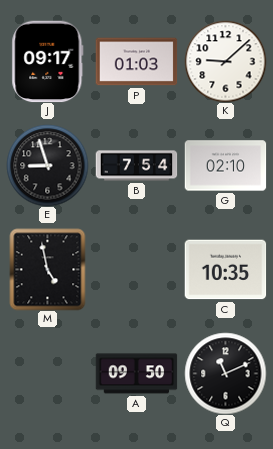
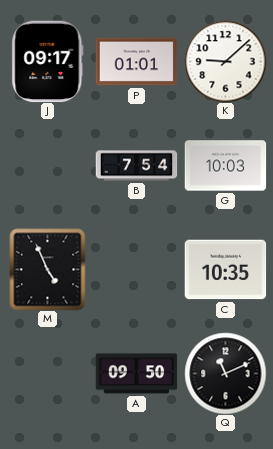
P: 01:03 -> 01:01
E: 8:57 -> none
G: 02:10 -> 10:03
M: 4:58 -> 4:56
